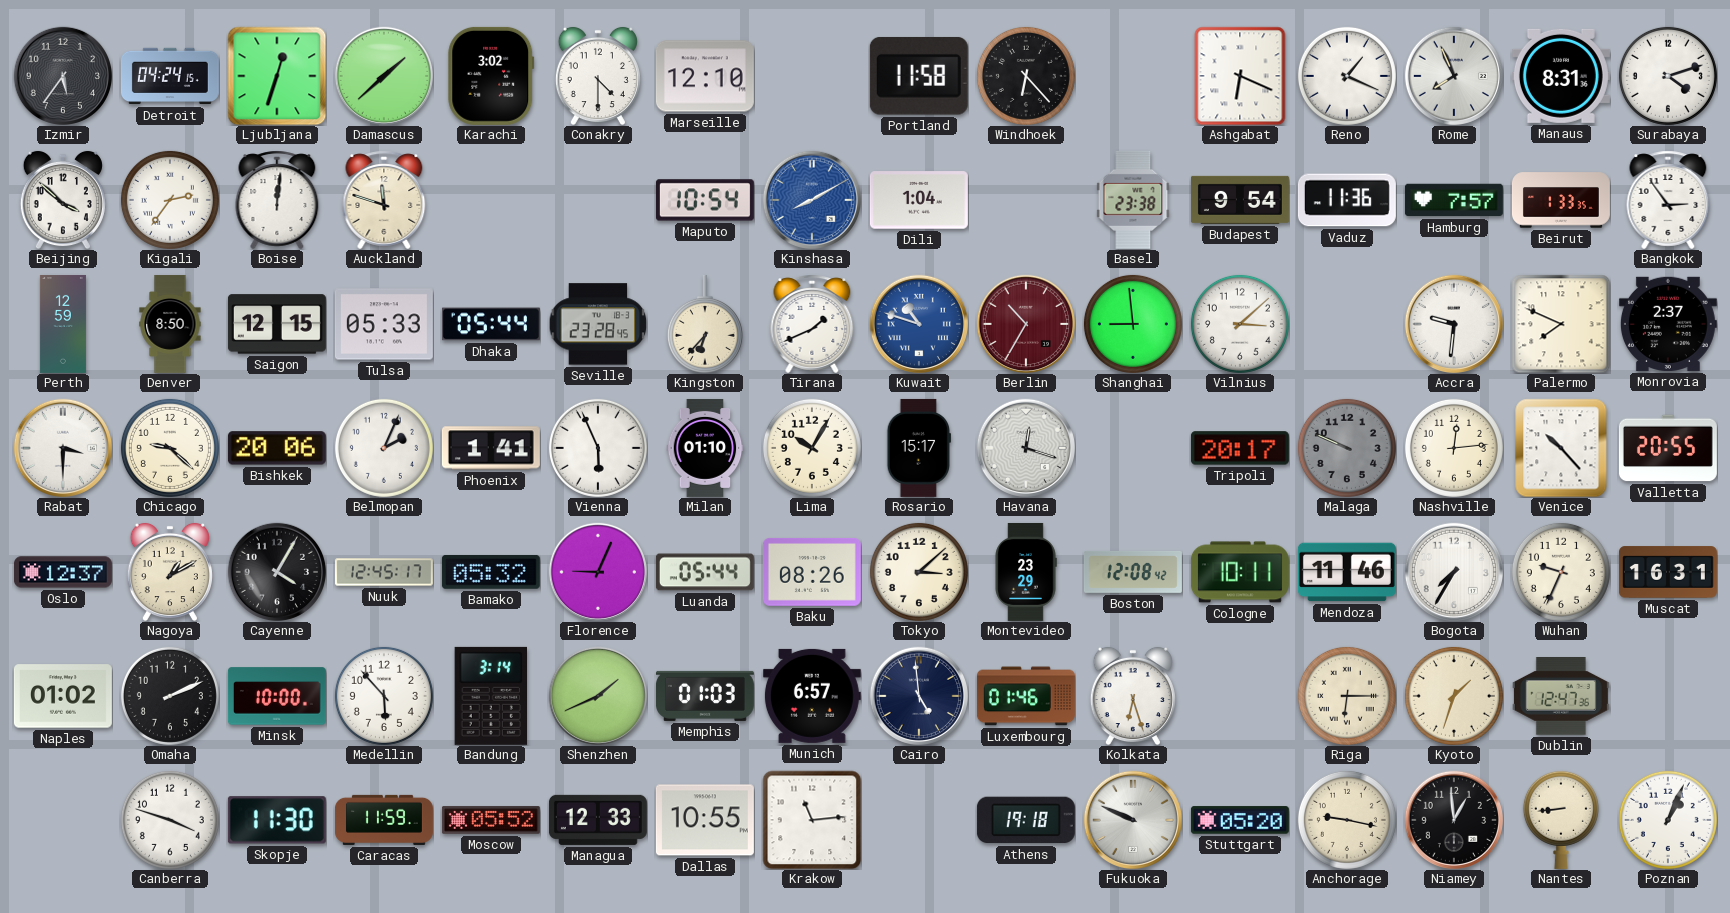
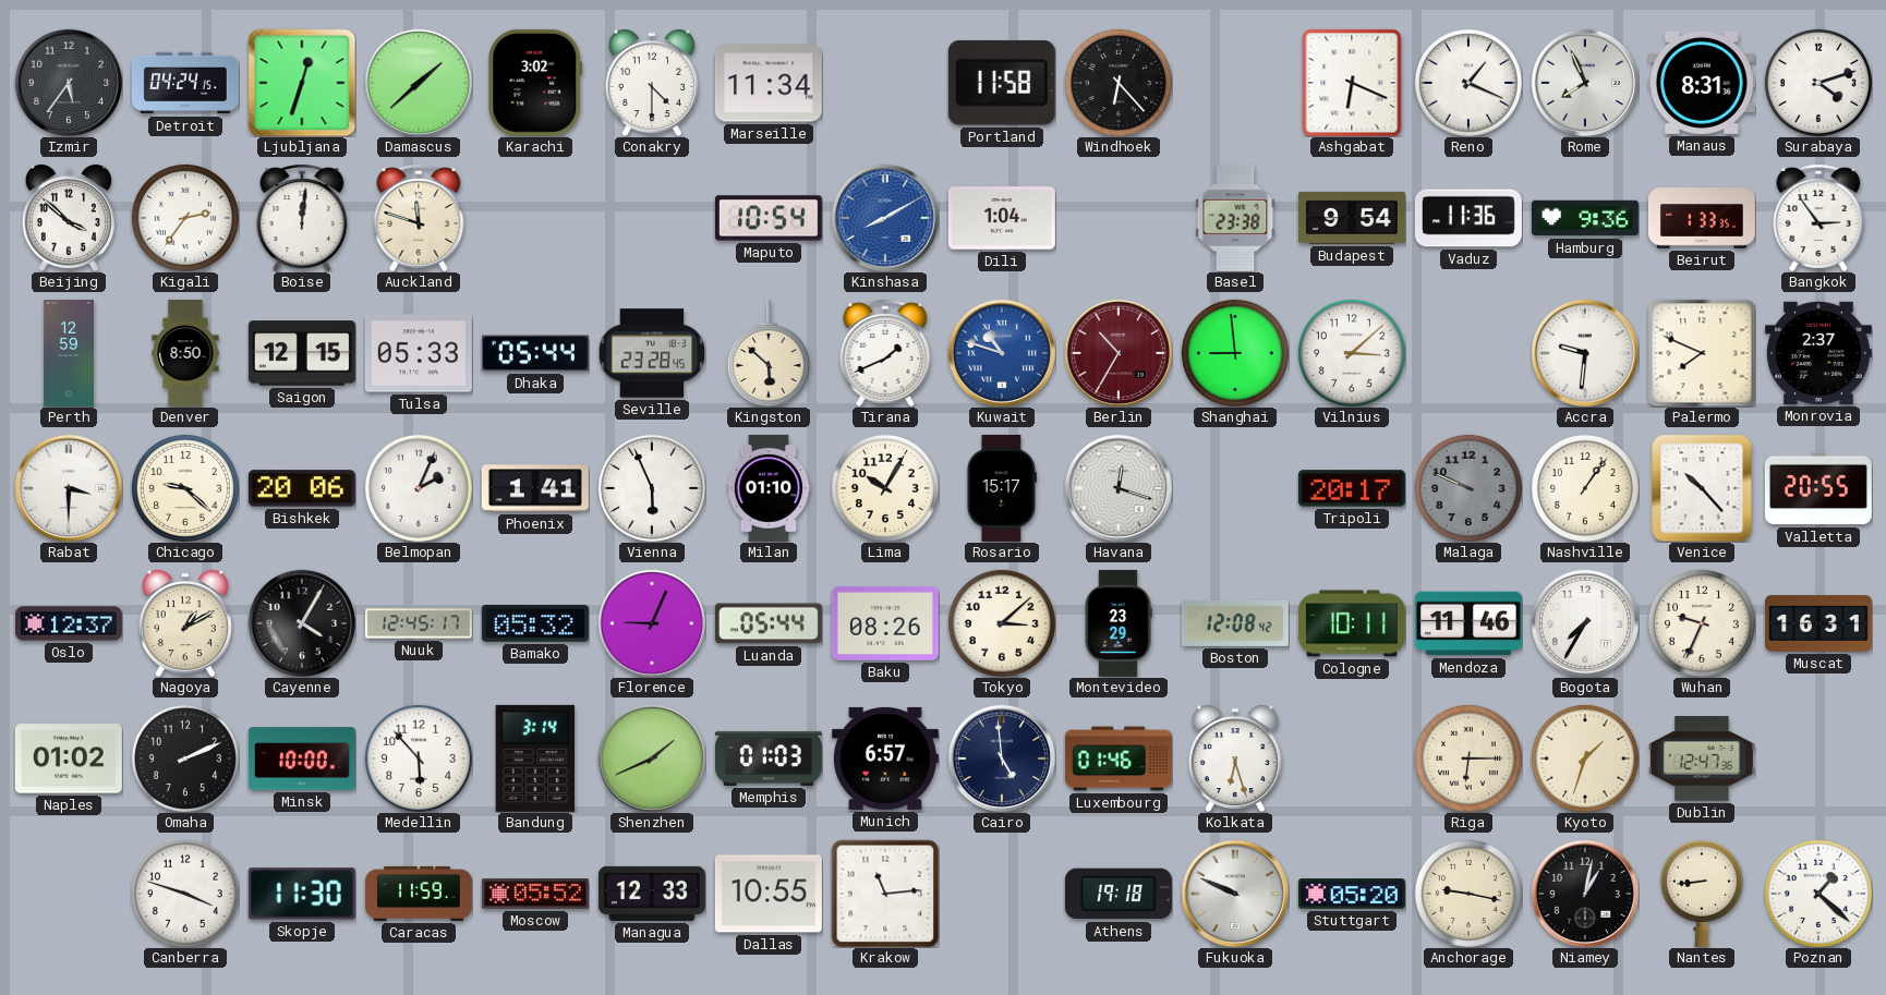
Marseille: 12:10 -> 11:34
Hamburg: 7:57 -> 9:36
Kingston: 6:37 -> 5:52
Nashville: 12:14 -> 1:06
Niamey: 12:59 -> 1:02
Poznan: 1:04 -> 1:22
